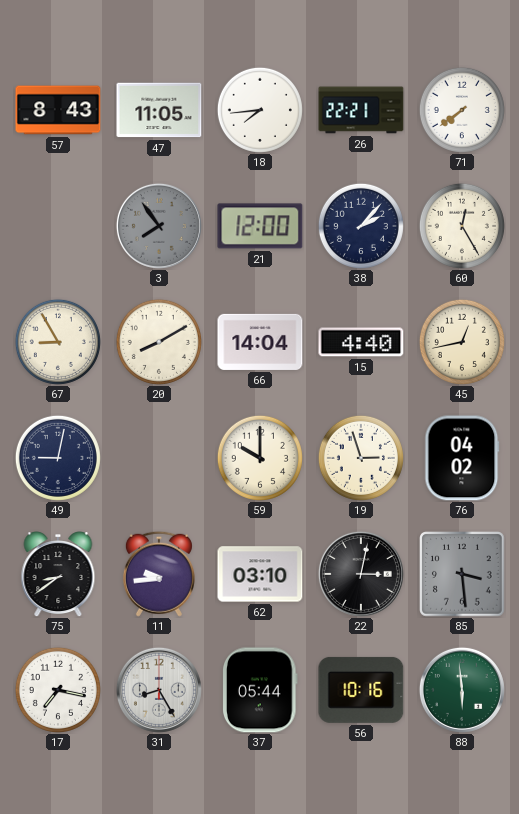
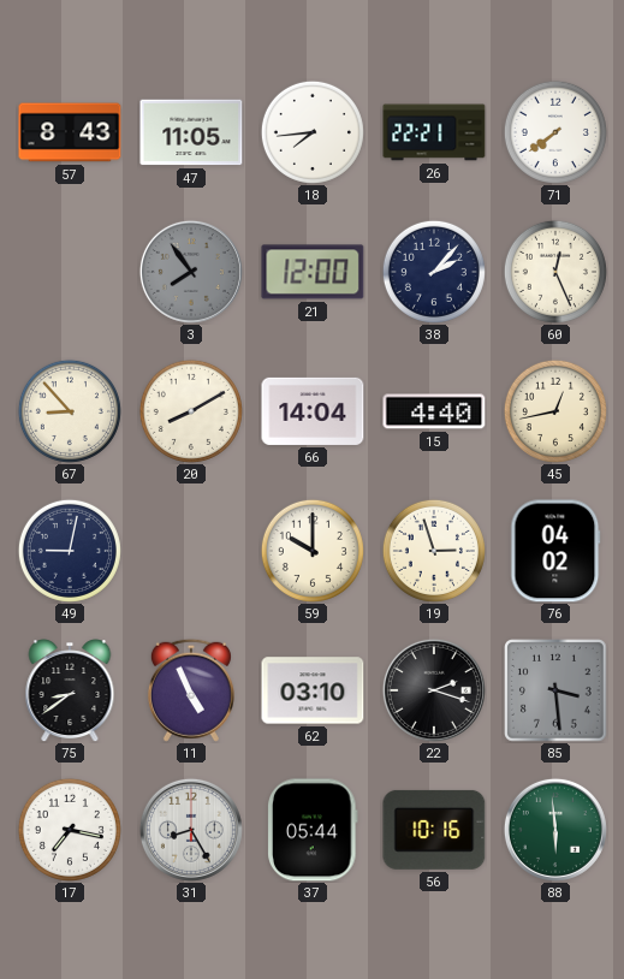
60: 12:25 -> 12:26
67: 8:55 -> 8:53
11: 9:44 -> 4:56
22: 3:02 -> 2:18
